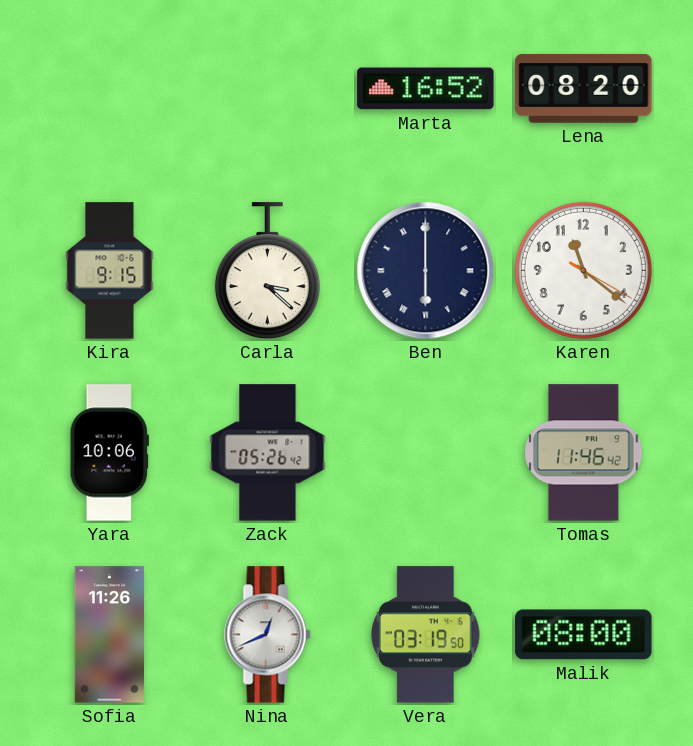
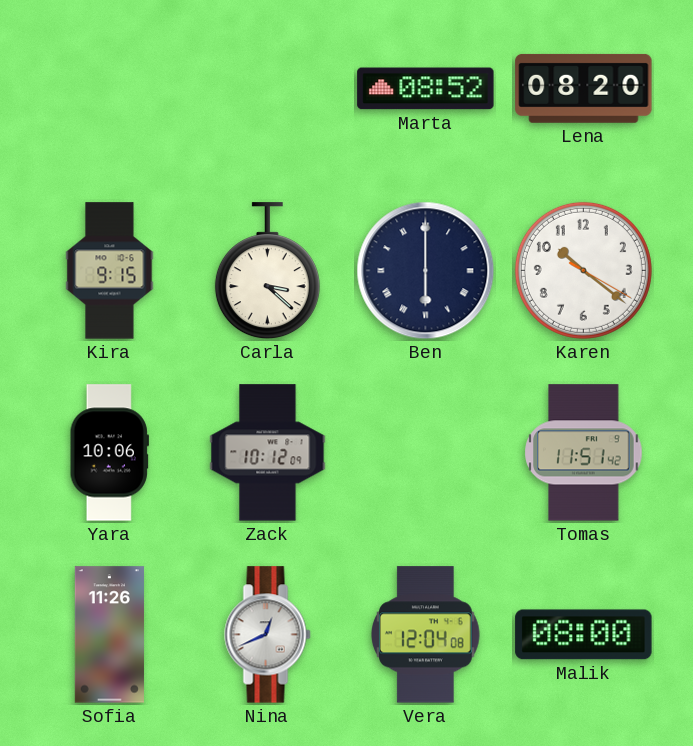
Marta: 16:52 -> 08:52
Karen: 11:21 -> 10:21
Zack: 05:26 -> 10:12
Tomas: 11:46 -> 11:51
Vera: 03:19 -> 12:04
